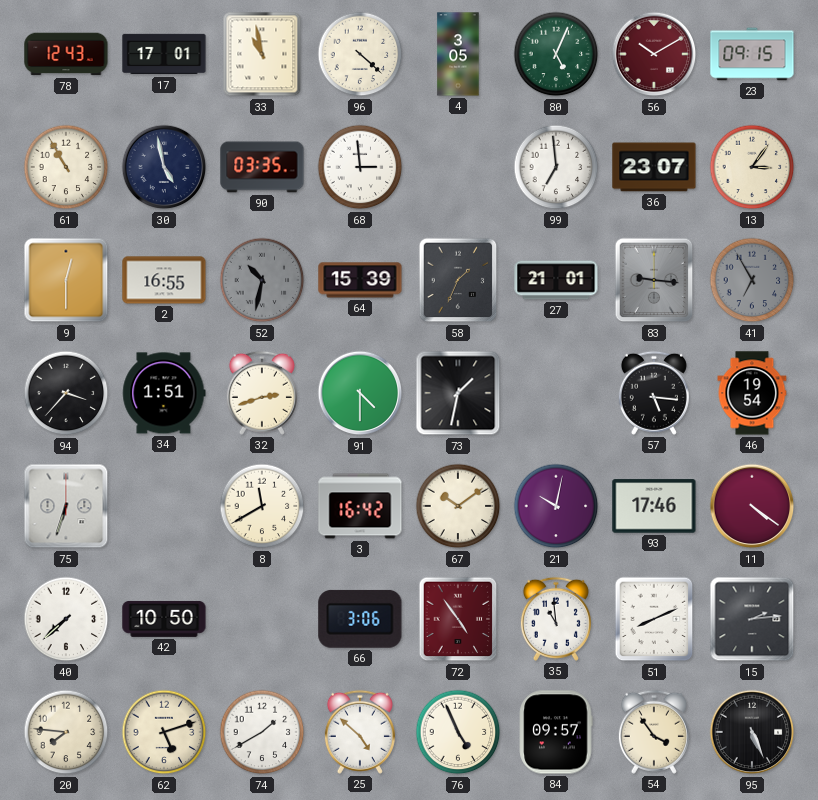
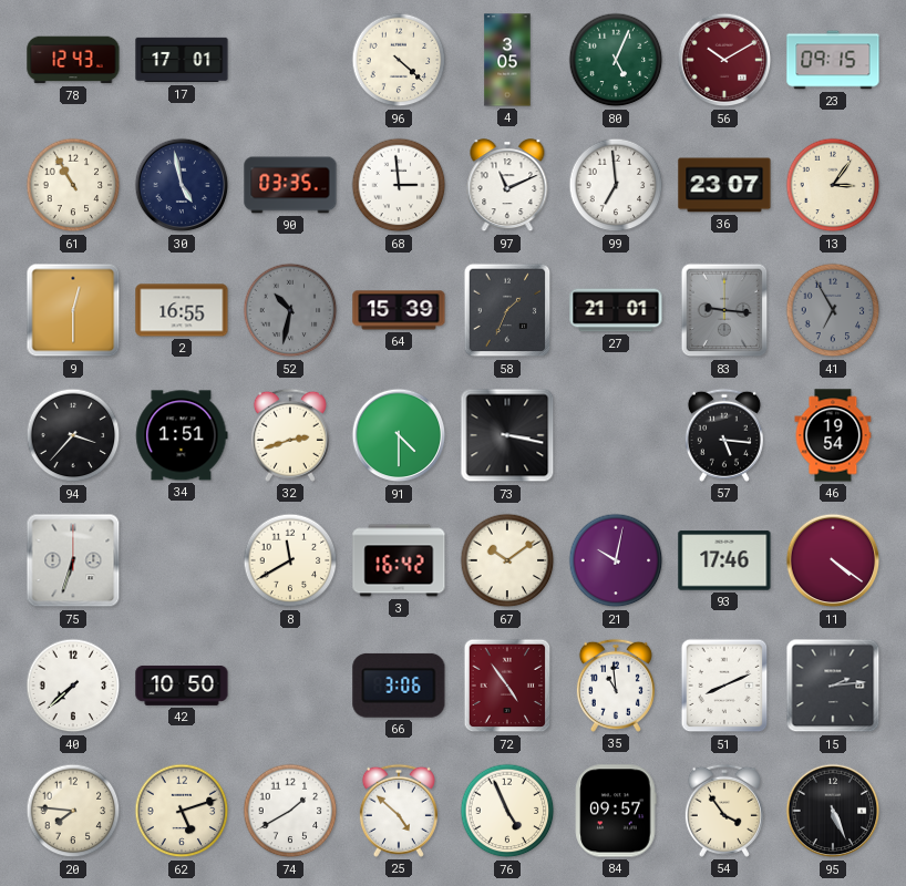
33: 10:58 -> none
97: none -> 11:11
73: 1:32 -> 3:17
